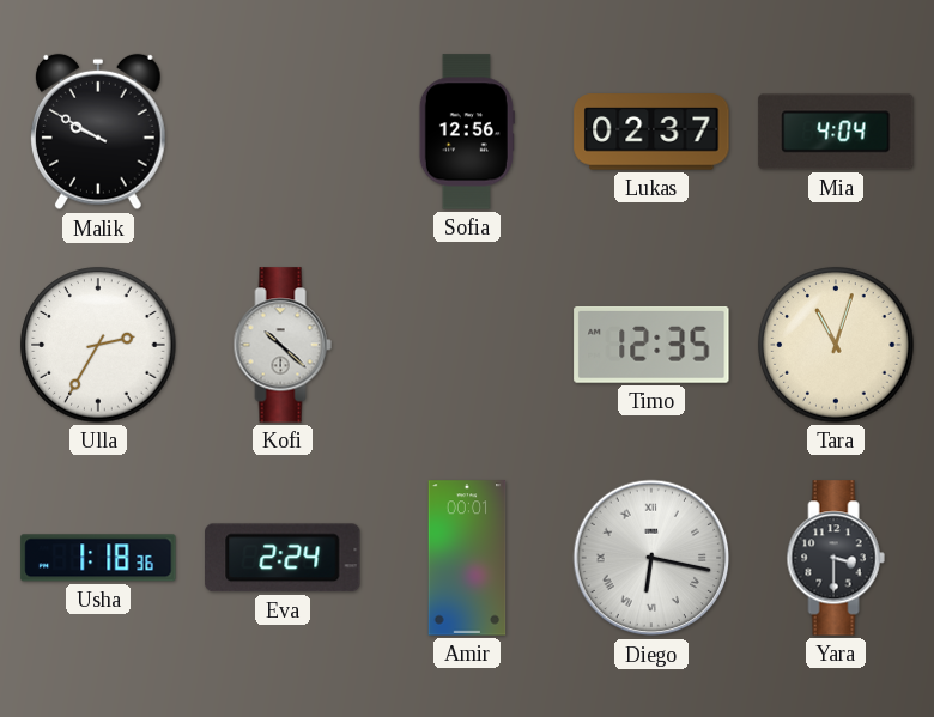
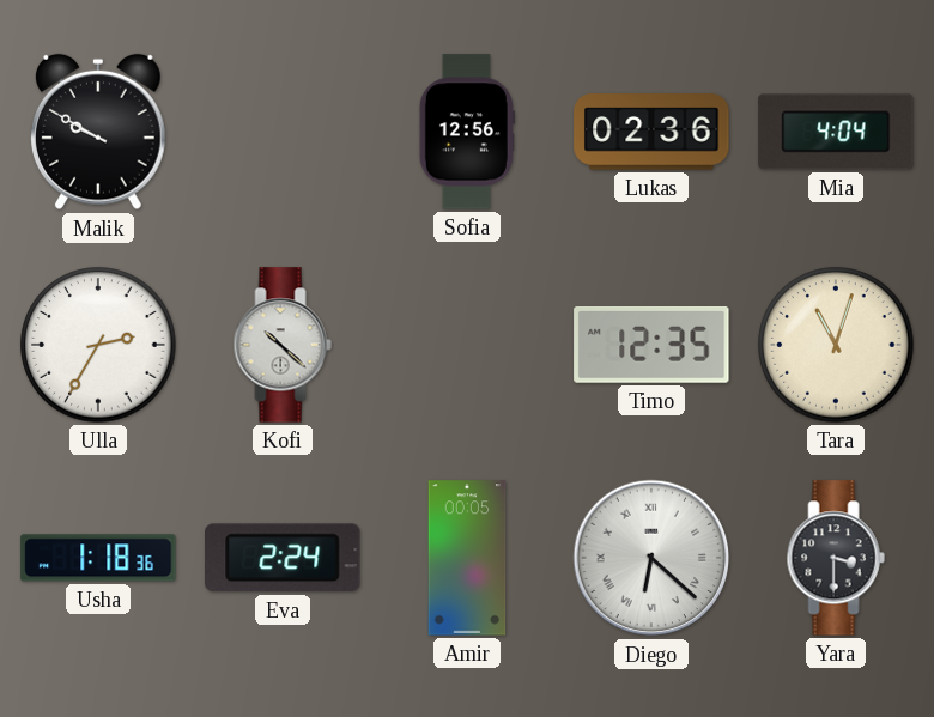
Lukas: 02:37 -> 02:36
Amir: 00:01 -> 00:05
Diego: 6:17 -> 6:22
